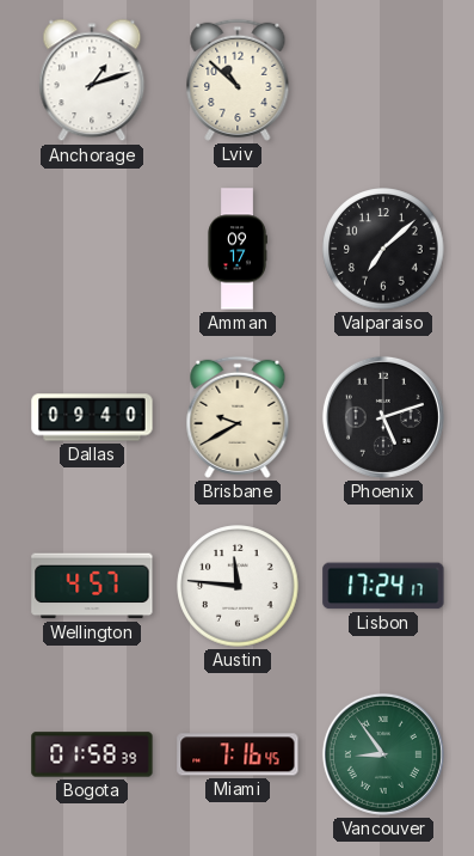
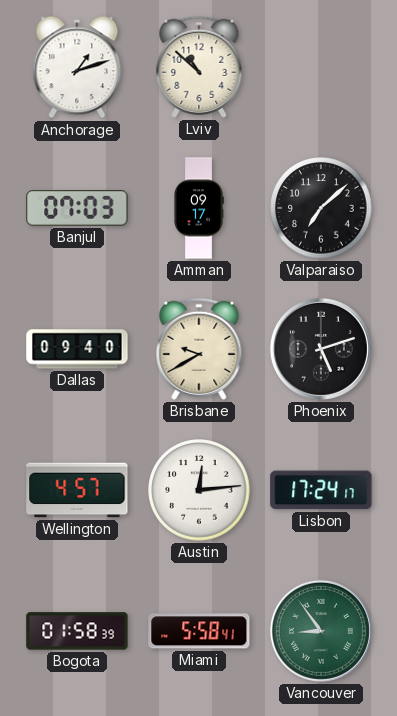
Banjul: none -> 07:03
Austin: 11:46 -> 12:14
Miami: 7:16 -> 5:58
